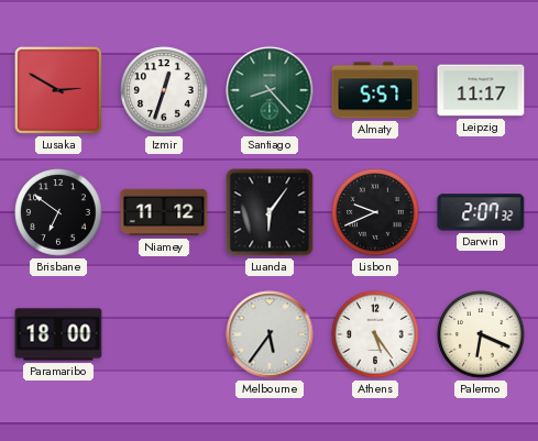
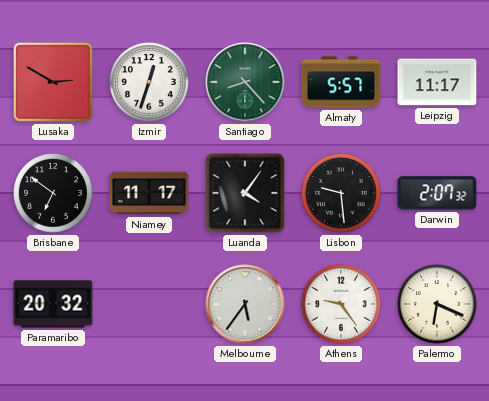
Niamey: 11:12 -> 11:17
Luanda: 6:06 -> 4:06
Lisbon: 9:41 -> 9:29
Paramaribo: 18:00 -> 20:32
Athens: 5:24 -> 9:24
